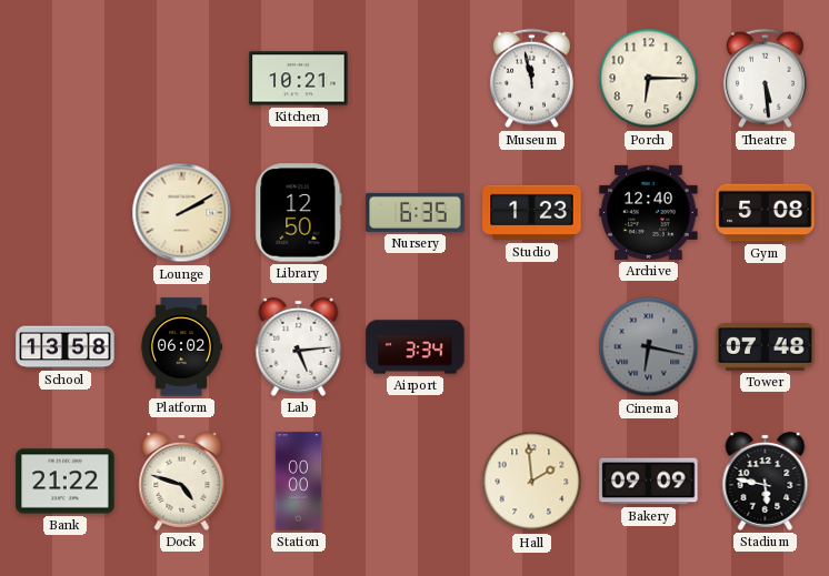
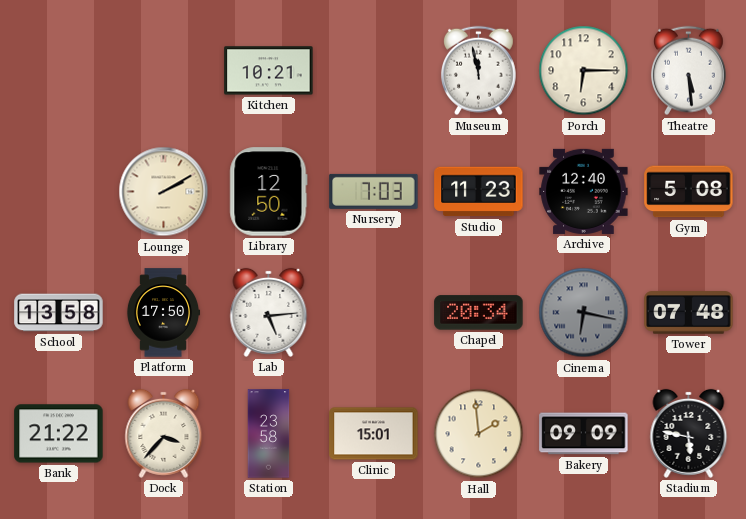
Nursery: 6:35 -> 7:03
Studio: 1:23 -> 11:23
Platform: 06:02 -> 17:50
Airport: 3:34 -> none
Chapel: none -> 20:34
Dock: 4:48 -> 3:37
Station: 00:00 -> 23:58
Clinic: none -> 15:01
